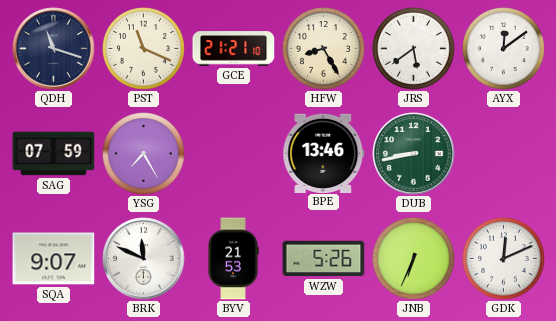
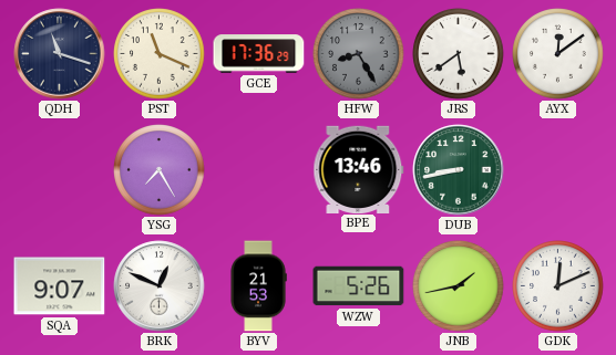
GCE: 21:21 -> 17:36
HFW dial: cream -> grey
SAG: 07:59 -> none
BRK: 11:49 -> 12:49
JNB: 6:34 -> 1:43
